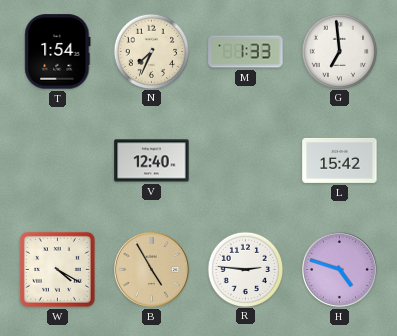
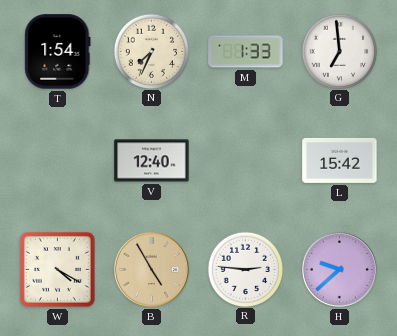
H: 4:48 -> 9:38
